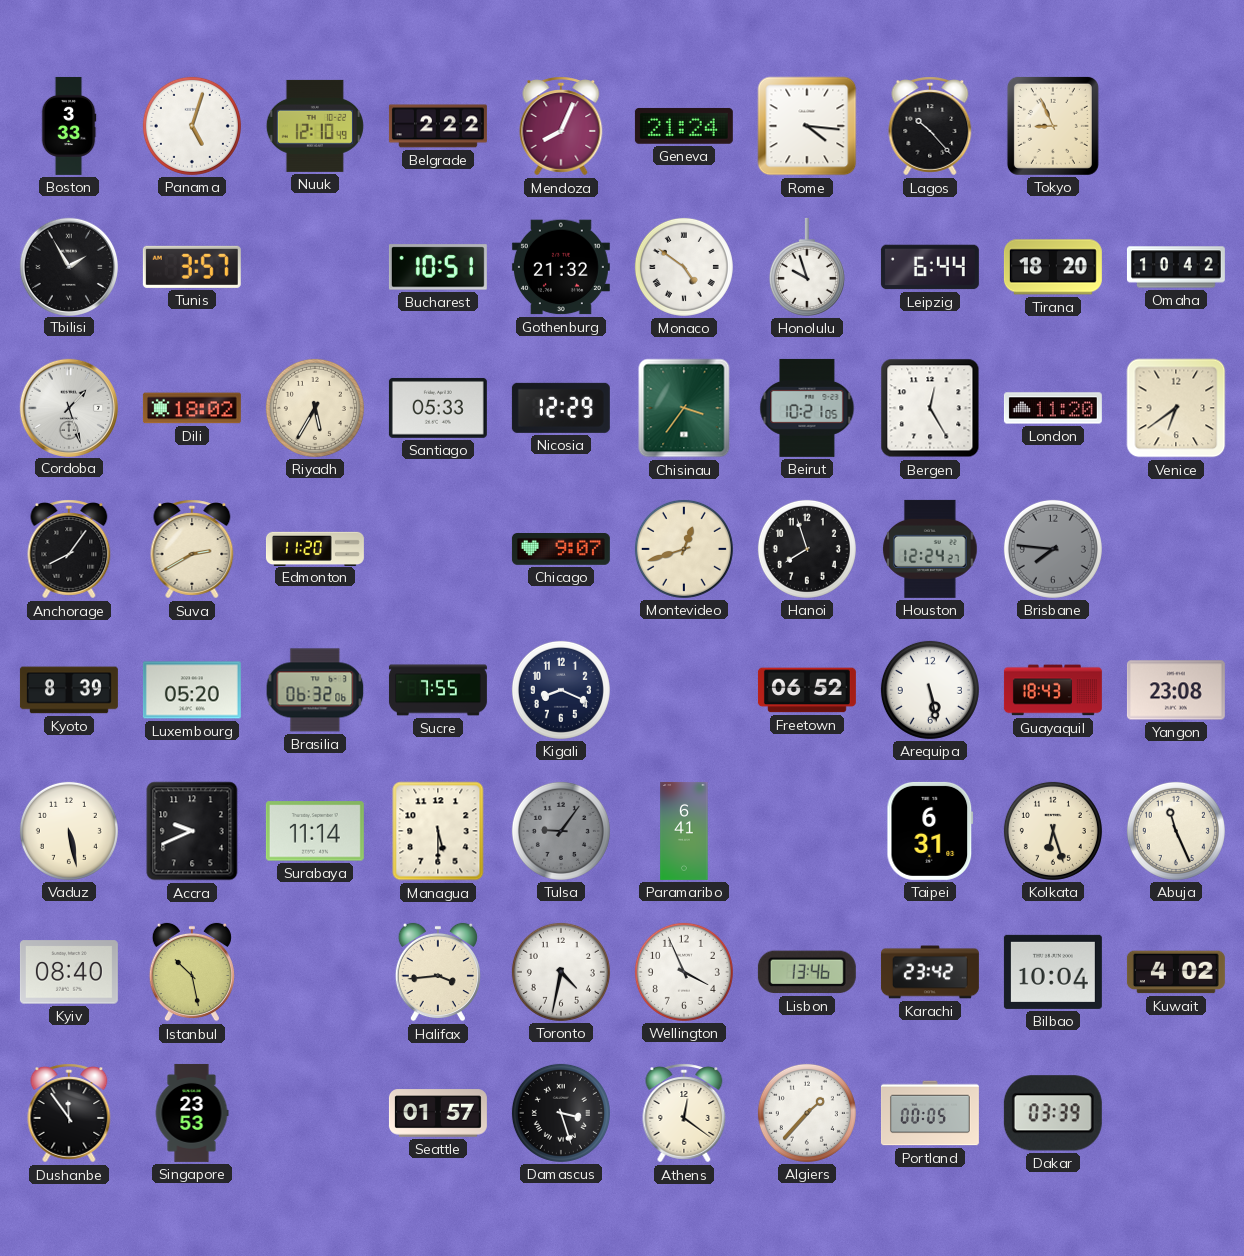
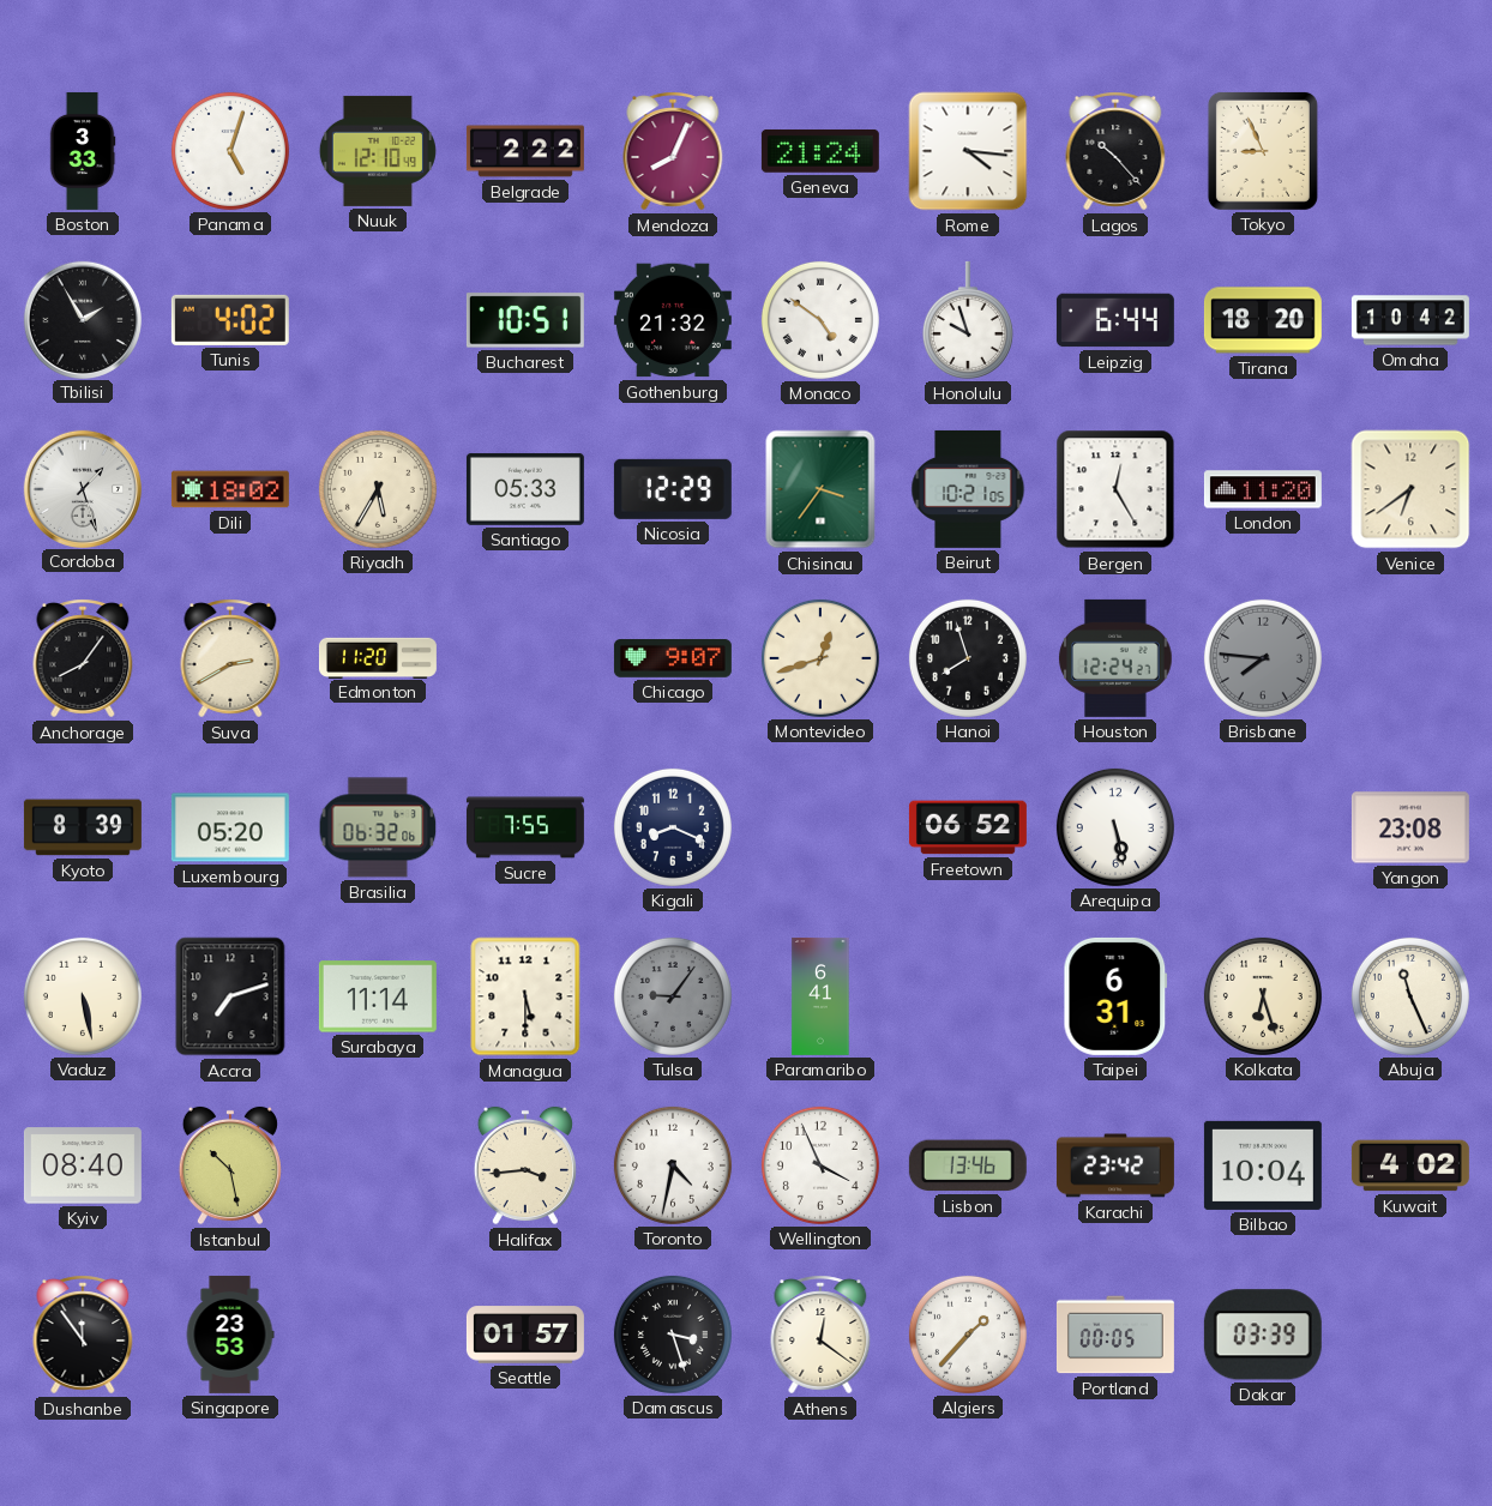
Tunis: 3:57 -> 4:02
Guayaquil: 18:43 -> none
Accra: 9:41 -> 7:12
